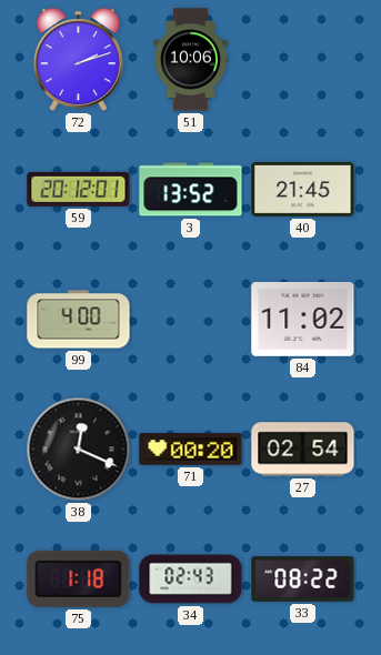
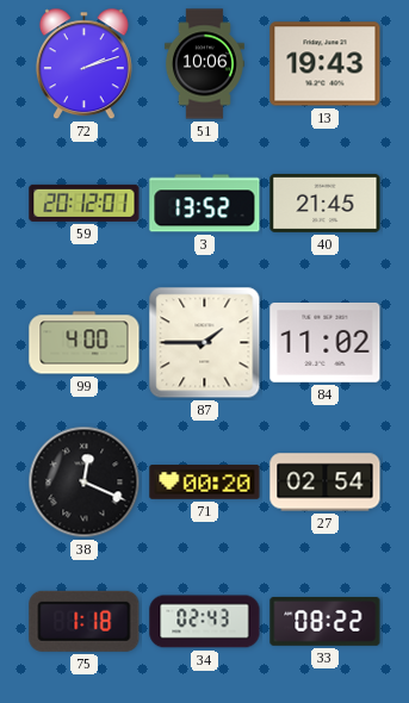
13: none -> 19:43
87: none -> 1:45
